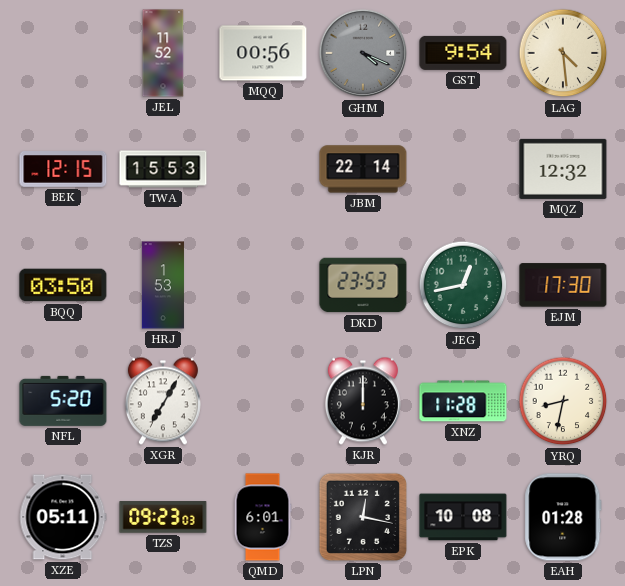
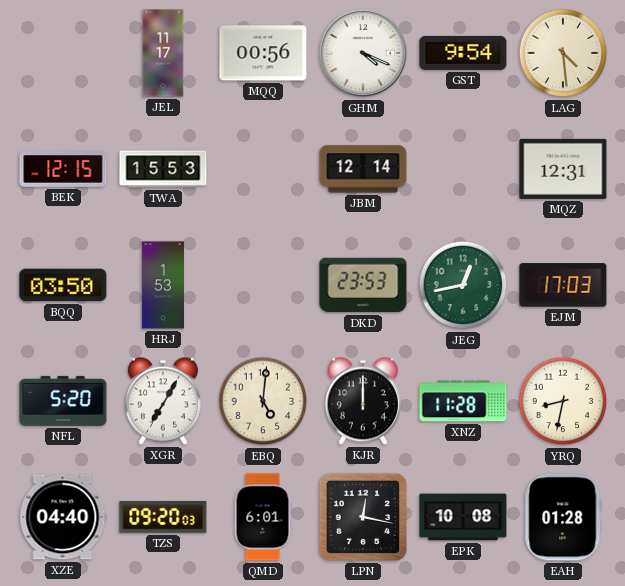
JEL: 11:52 -> 11:17
GHM dial: grey -> white
JBM: 22:14 -> 12:14
MQZ: 12:32 -> 12:31
EJM: 17:30 -> 17:03
EBQ: none -> 5:01
XZE: 05:11 -> 04:40
TZS: 09:23 -> 09:20
